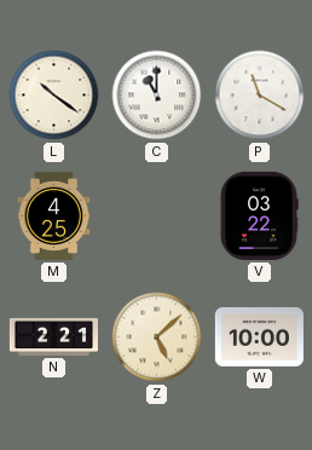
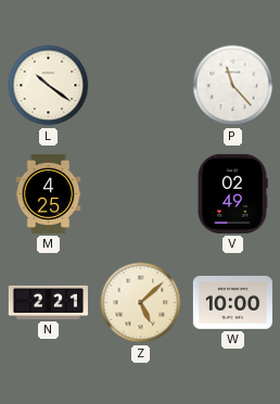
C: 11:00 -> none
P: 11:20 -> 11:23
V: 03:22 -> 02:49
